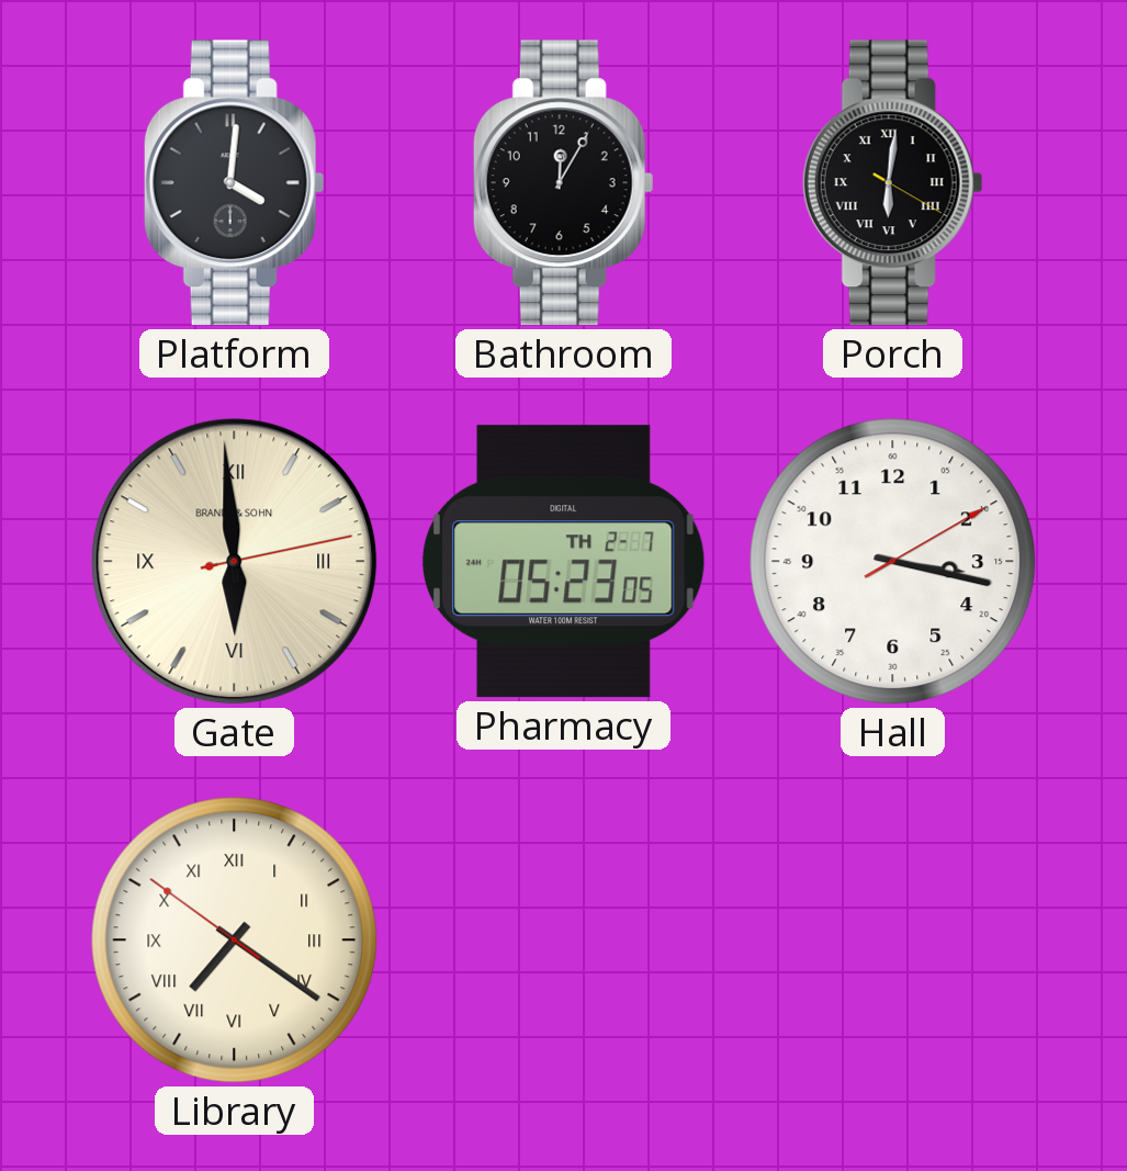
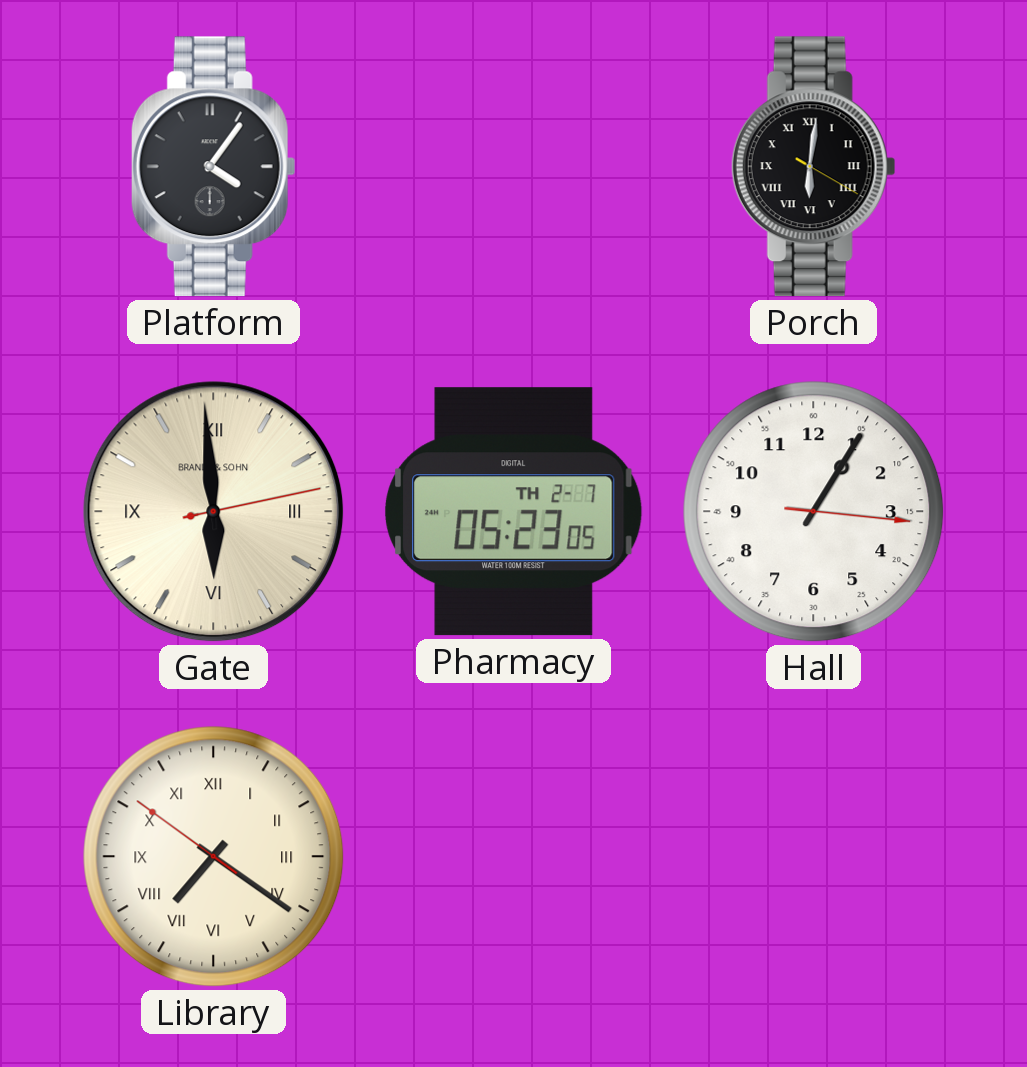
Platform: 4:01 -> 4:06
Bathroom: 12:05 -> none
Hall: 3:17 -> 1:05
